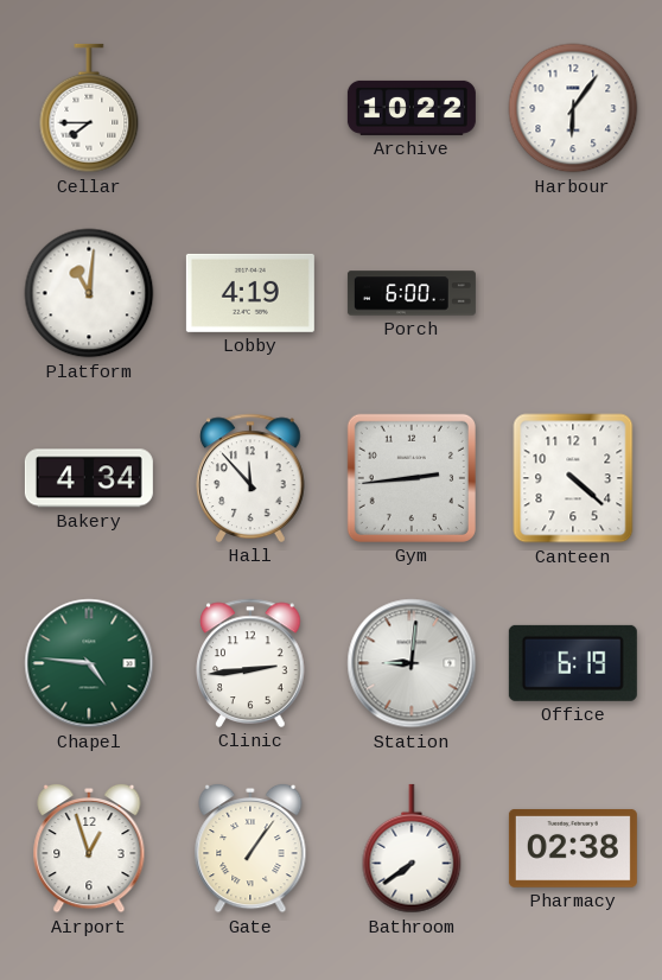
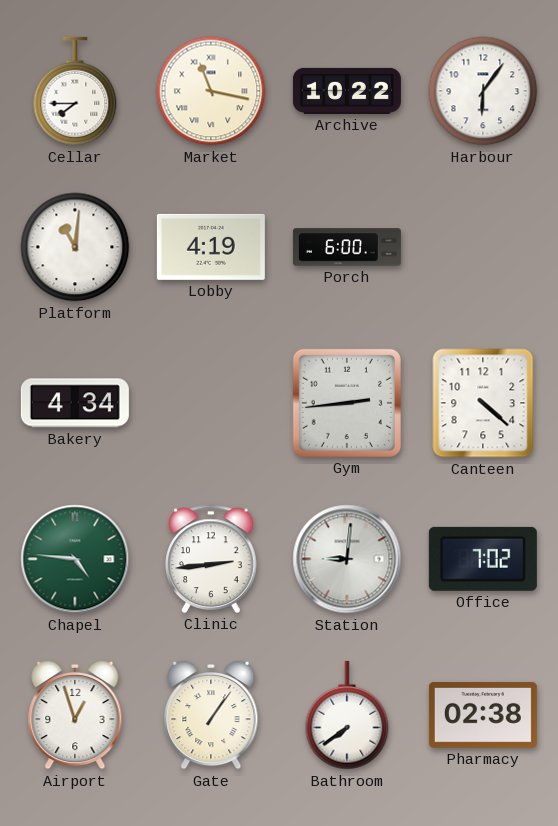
Market: none -> 11:17
Hall: 11:53 -> none
Office: 6:19 -> 7:02
